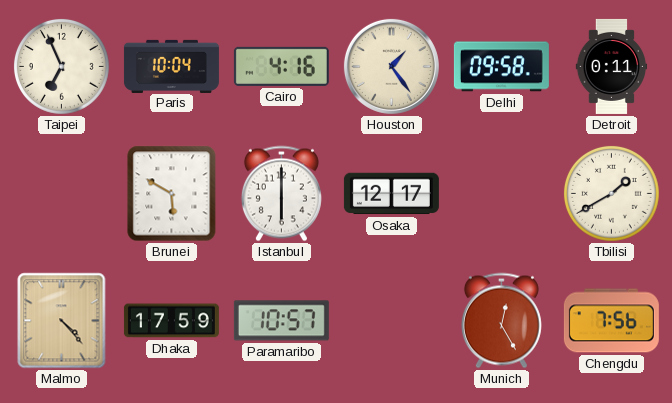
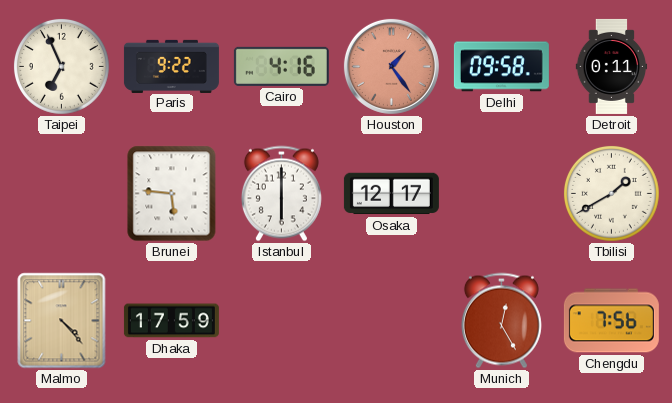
Paris: 10:04 -> 9:22
Houston dial: cream -> salmon
Brunei: 5:50 -> 5:46
Paramaribo: 10:57 -> none
